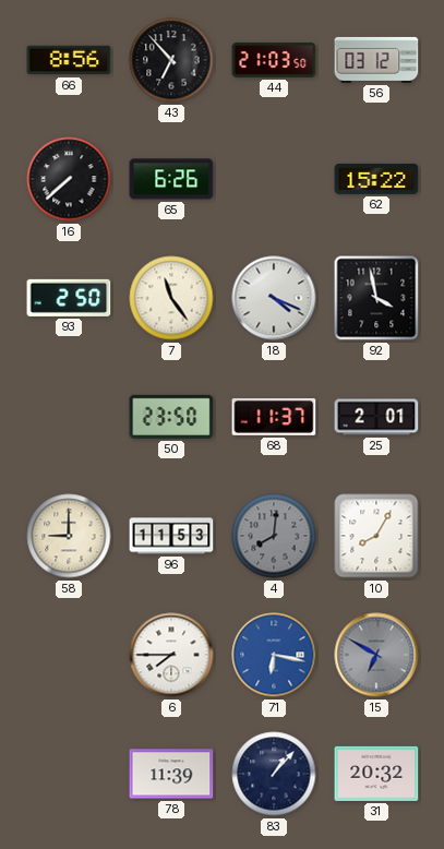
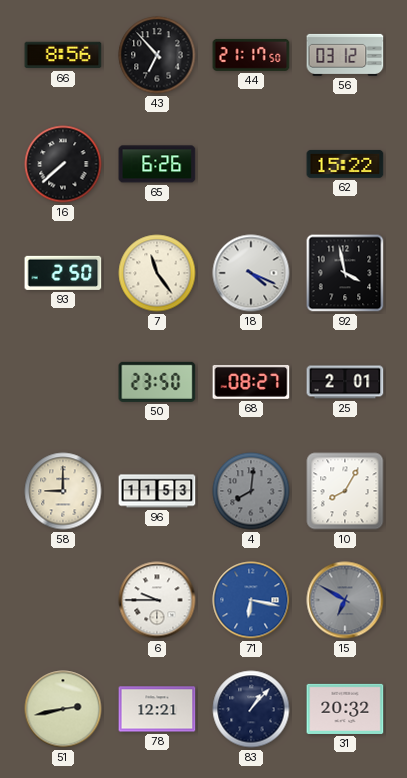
44: 21:03 -> 21:17
68: 11:37 -> 08:27
6: 7:45 -> 9:45
51: none -> 2:43
78: 11:39 -> 12:21
